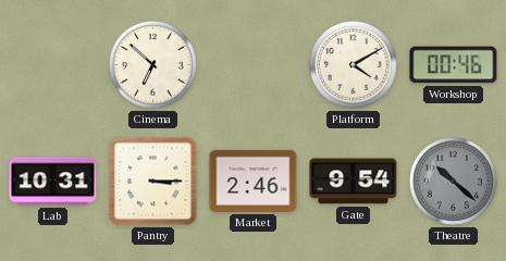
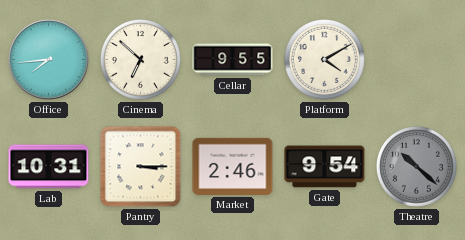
Office: none -> 7:44
Cellar: none -> 9:55
Workshop: 00:46 -> none
